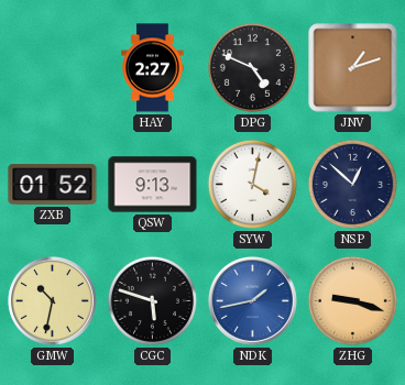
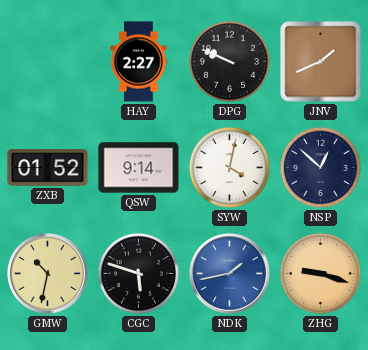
DPG: 4:49 -> 9:49
JNV: 1:12 -> 1:41
QSW: 9:13 -> 9:14
